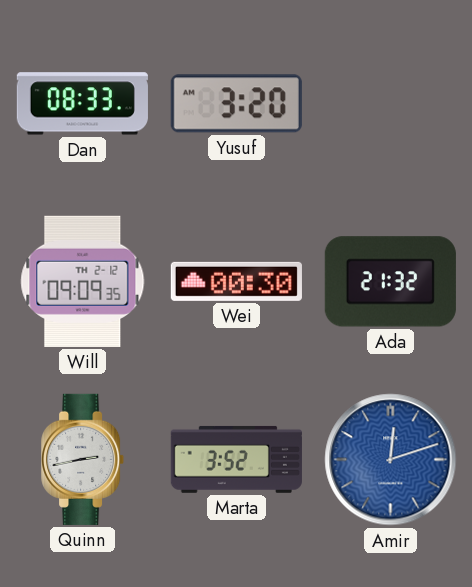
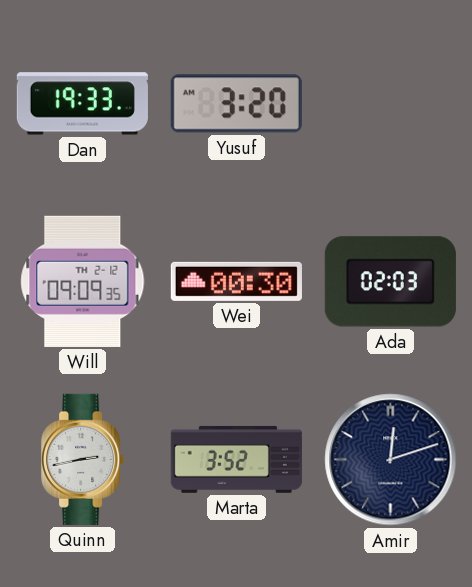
Dan: 08:33 -> 19:33
Ada: 21:32 -> 02:03
Amir dial: blue -> navy
